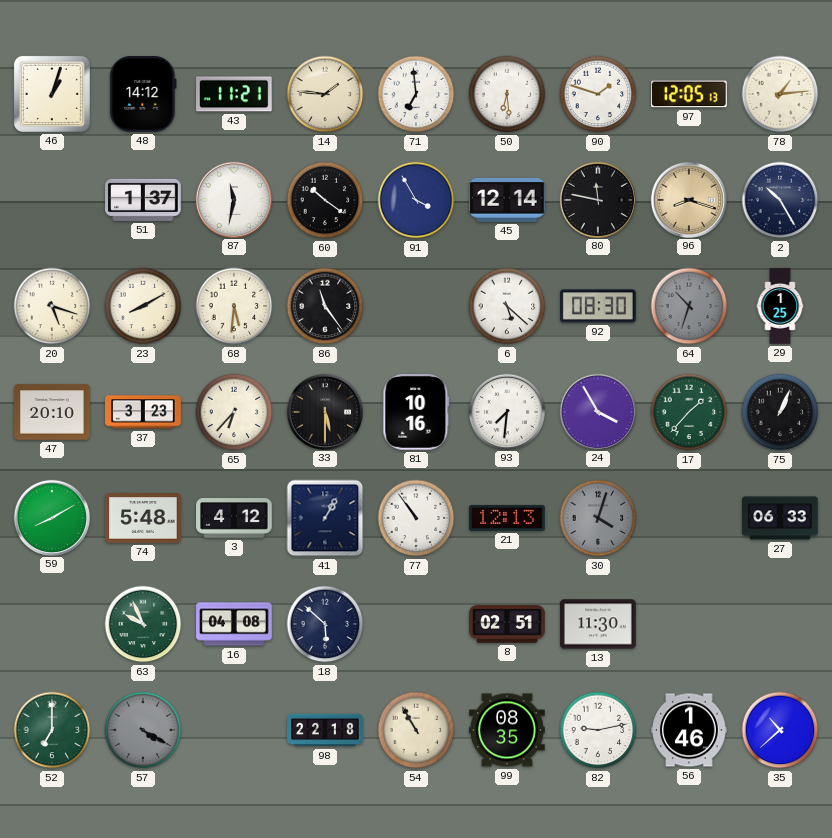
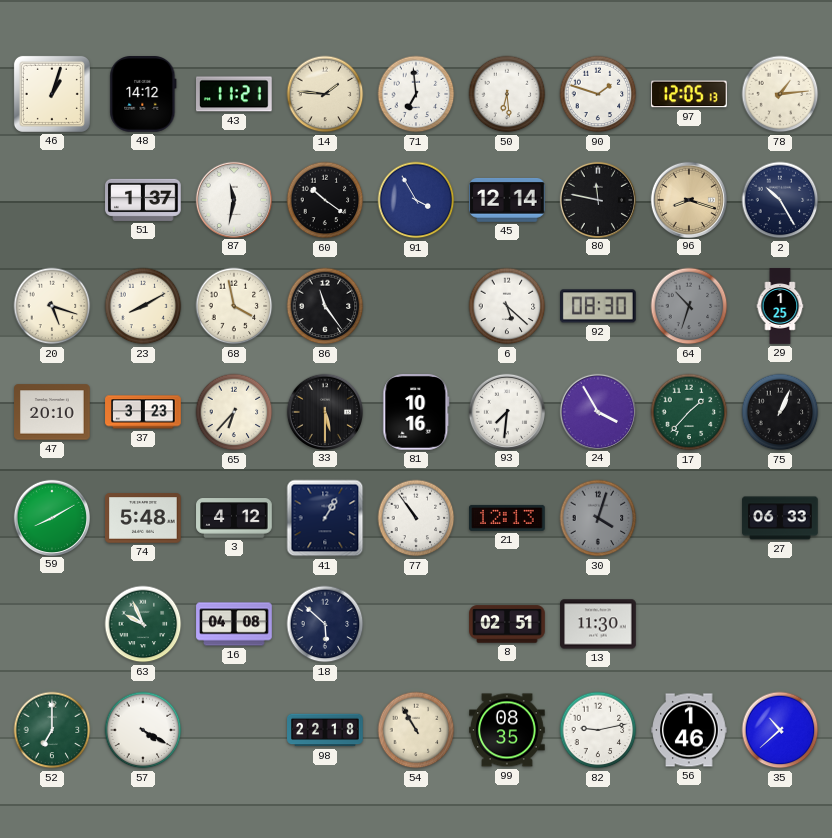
68: 5:31 -> 3:58
57 dial: grey -> white
